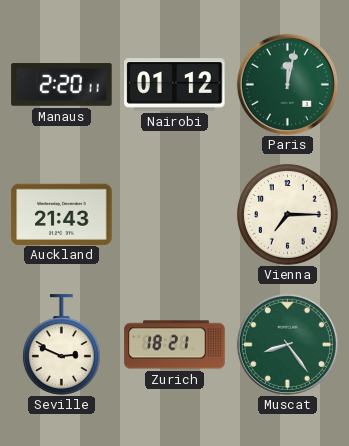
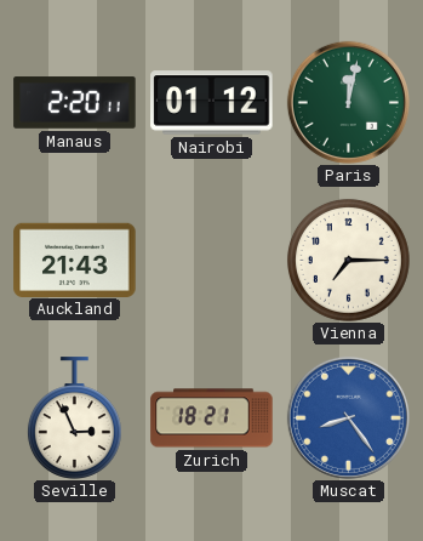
Seville: 2:49 -> 2:56
Muscat dial: green -> blue
